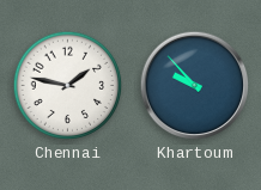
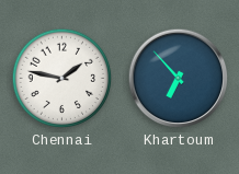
Khartoum: 9:53 -> 6:53
